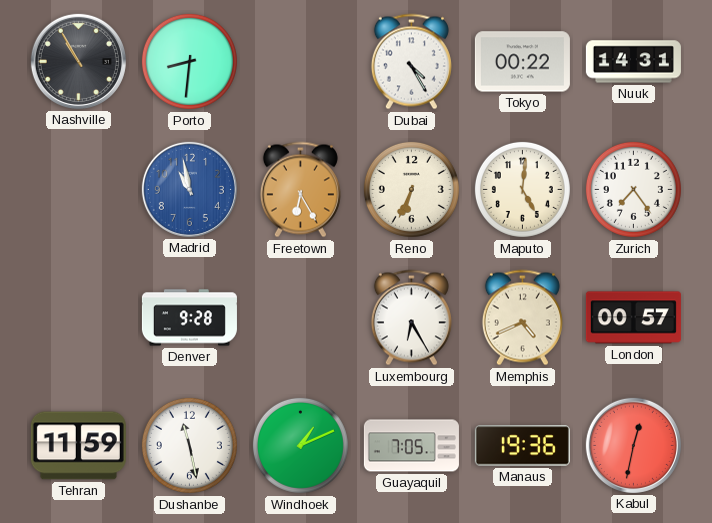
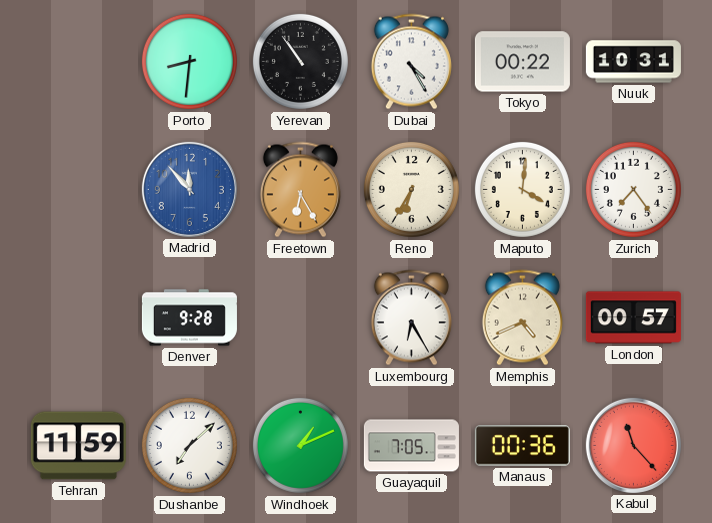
Nashville: 10:55 -> none
Yerevan: none -> 10:54
Nuuk: 14:31 -> 10:31
Madrid: 10:58 -> 11:53
Reno: 6:34 -> 6:35
Maputo: 5:01 -> 4:01
Dushanbe: 11:28 -> 7:08
Manaus: 19:36 -> 00:36
Kabul: 12:32 -> 11:23
